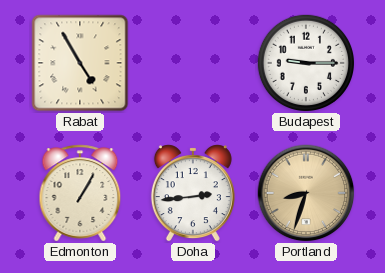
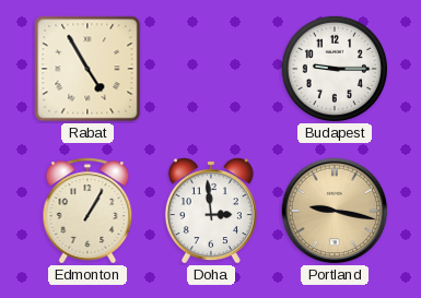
Doha: 2:44 -> 2:59
Portland: 8:33 -> 9:17
